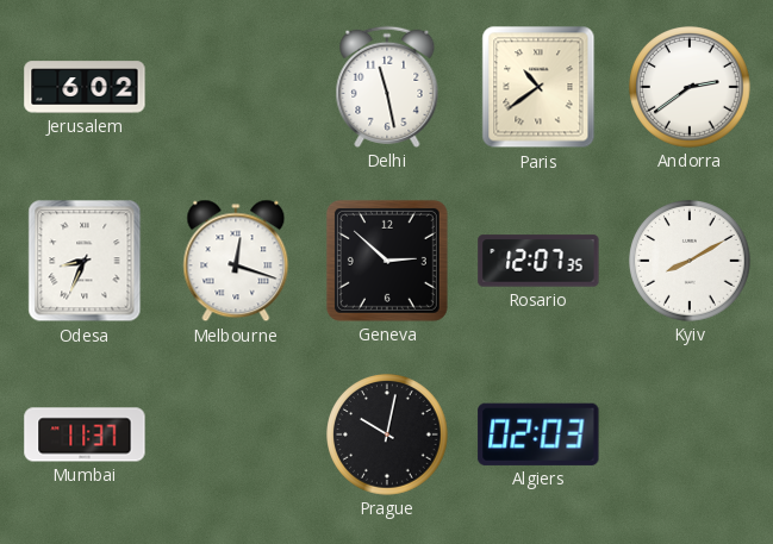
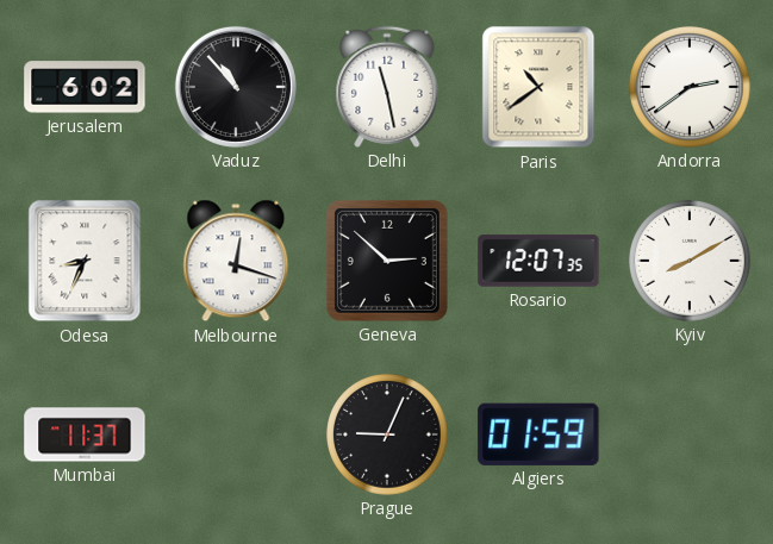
Vaduz: none -> 10:53
Prague: 10:02 -> 9:04
Algiers: 02:03 -> 01:59
